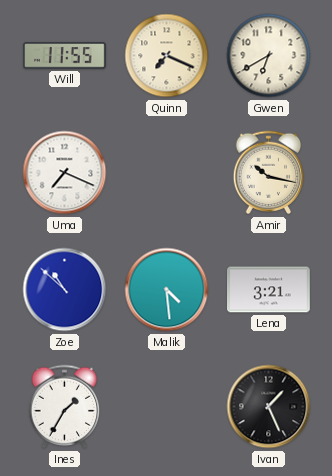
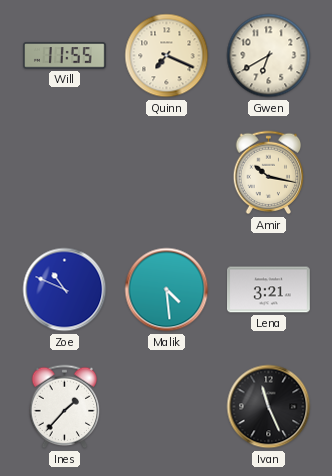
Uma: 7:19 -> none
Zoe: 10:52 -> 10:49
Ines: 1:35 -> 1:37
Ivan: 1:26 -> 11:26
